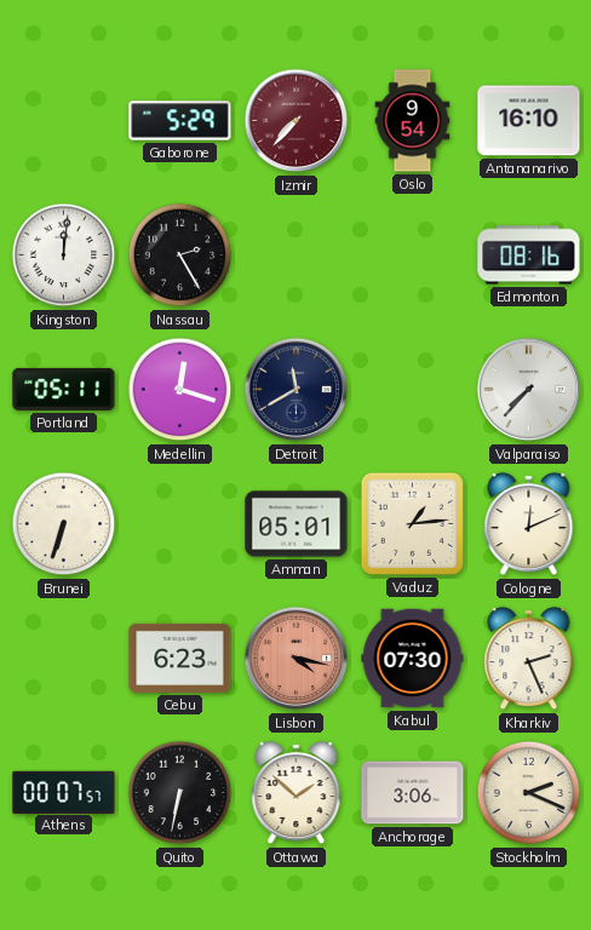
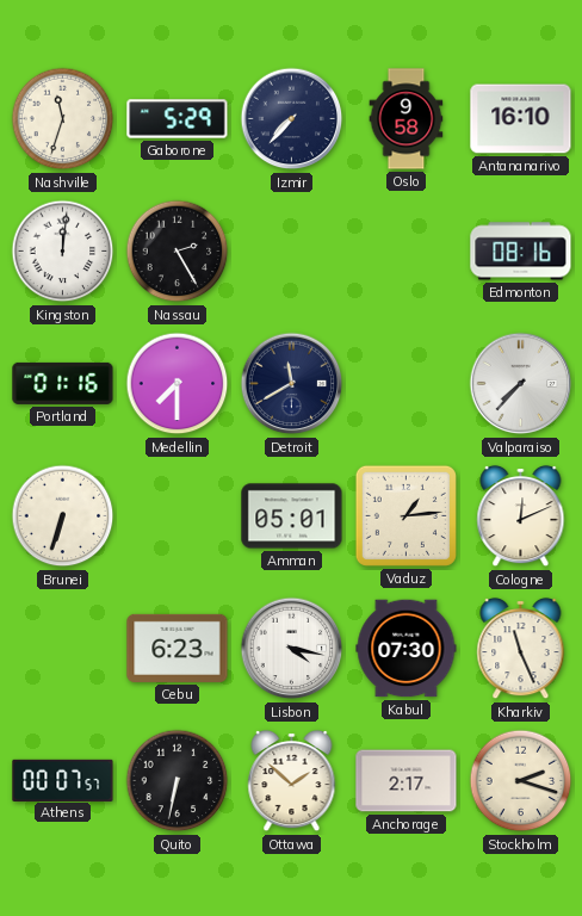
Nashville: none -> 11:33
Izmir dial: burgundy -> navy
Oslo: 9:54 -> 9:58
Portland: 05:11 -> 01:16
Medellin: 12:18 -> 7:30
Lisbon dial: salmon -> white
Kharkiv: 2:26 -> 11:26
Anchorage: 3:06 -> 2:17
Stockholm: 2:19 -> 2:18
